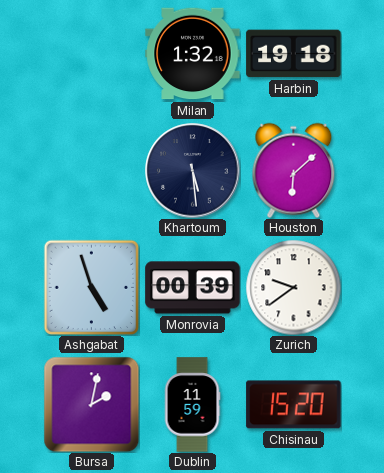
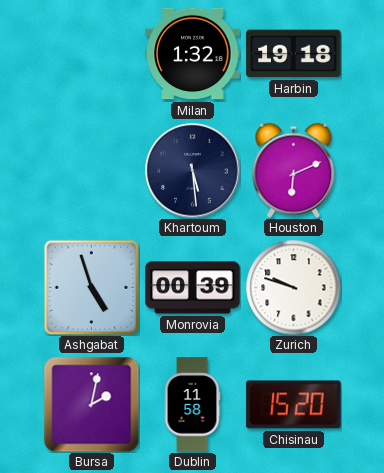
Houston: 6:08 -> 6:11
Zurich: 9:39 -> 9:48
Dublin: 11:59 -> 11:58
